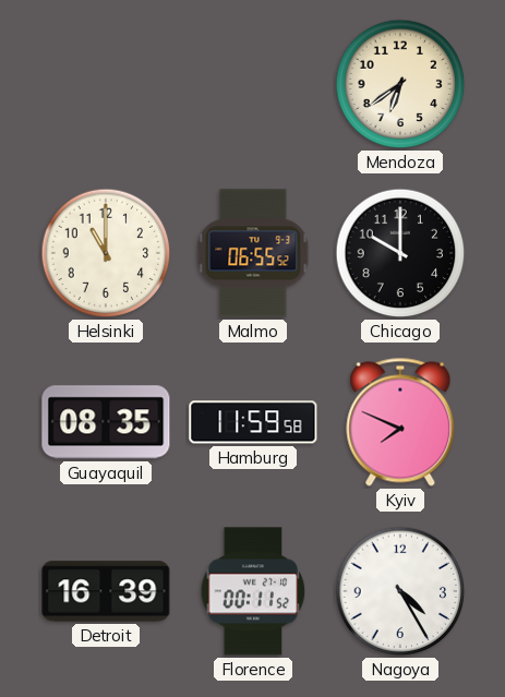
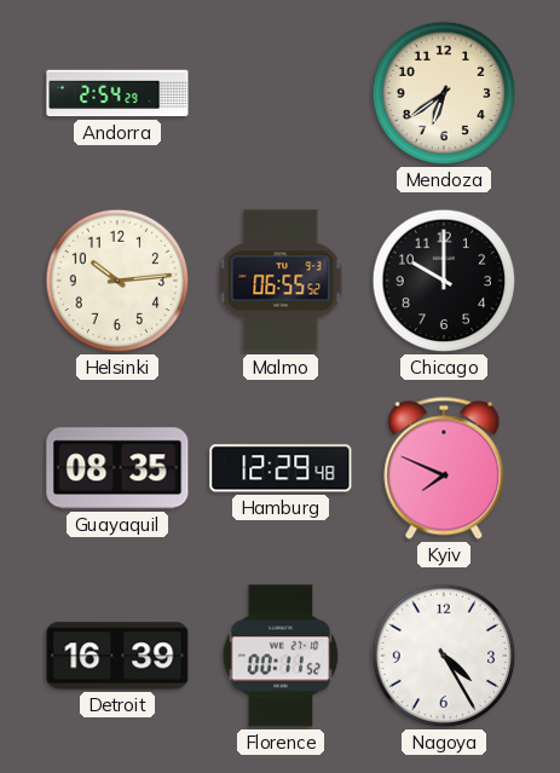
Andorra: none -> 2:54
Helsinki: 11:00 -> 10:14
Hamburg: 11:59 -> 12:29
